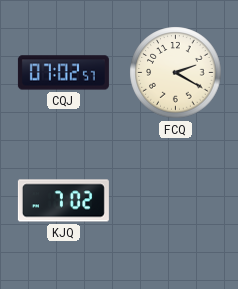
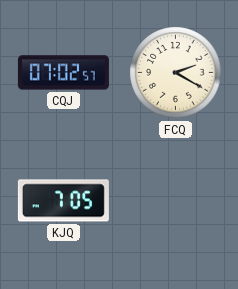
KJQ: 7:02 -> 7:05
